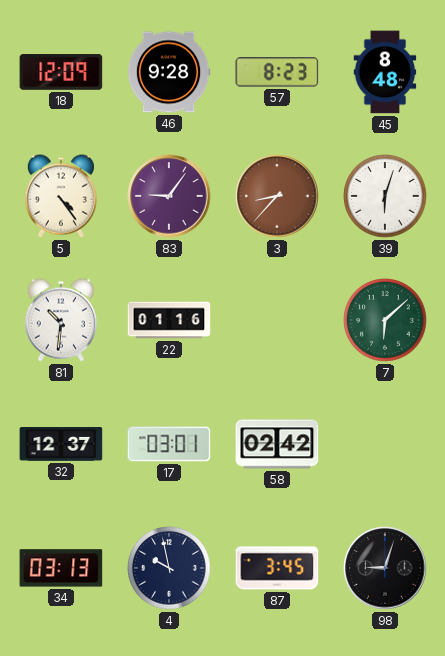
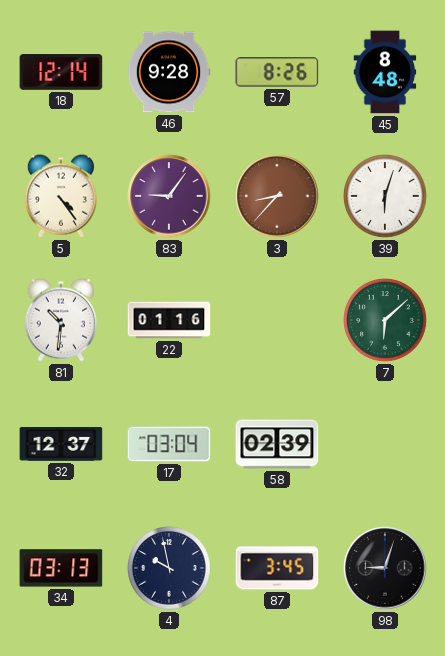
18: 12:09 -> 12:14
57: 8:23 -> 8:26
17: 03:01 -> 03:04
58: 02:42 -> 02:39
